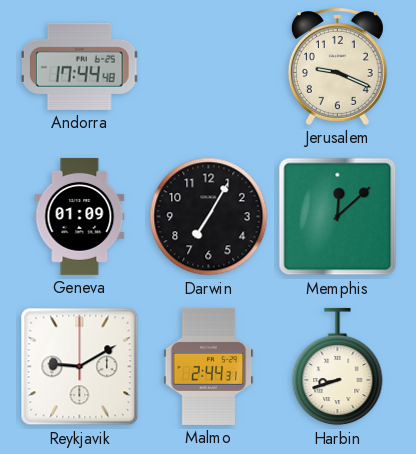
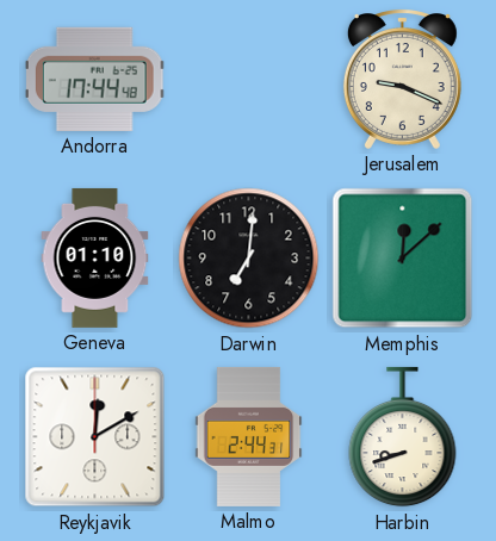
Geneva: 01:09 -> 01:10
Darwin: 7:05 -> 7:01
Reykjavik: 9:10 -> 12:10
